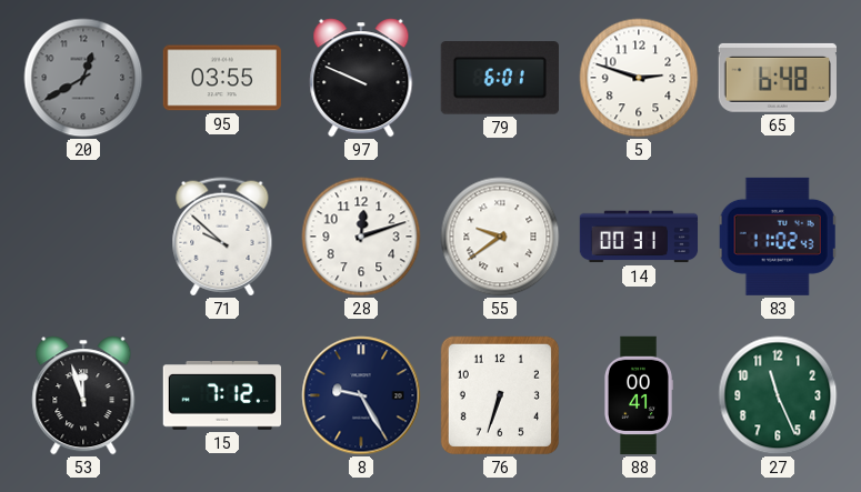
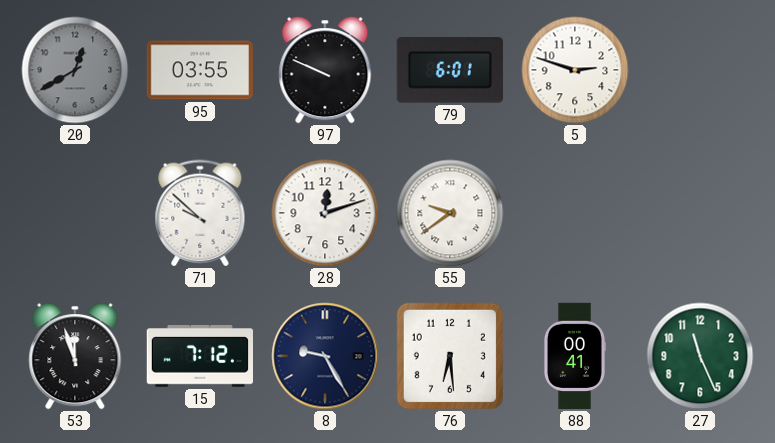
65: 6:48 -> none
14: 00:31 -> none
83: 11:02 -> none
76: 6:33 -> 6:29
